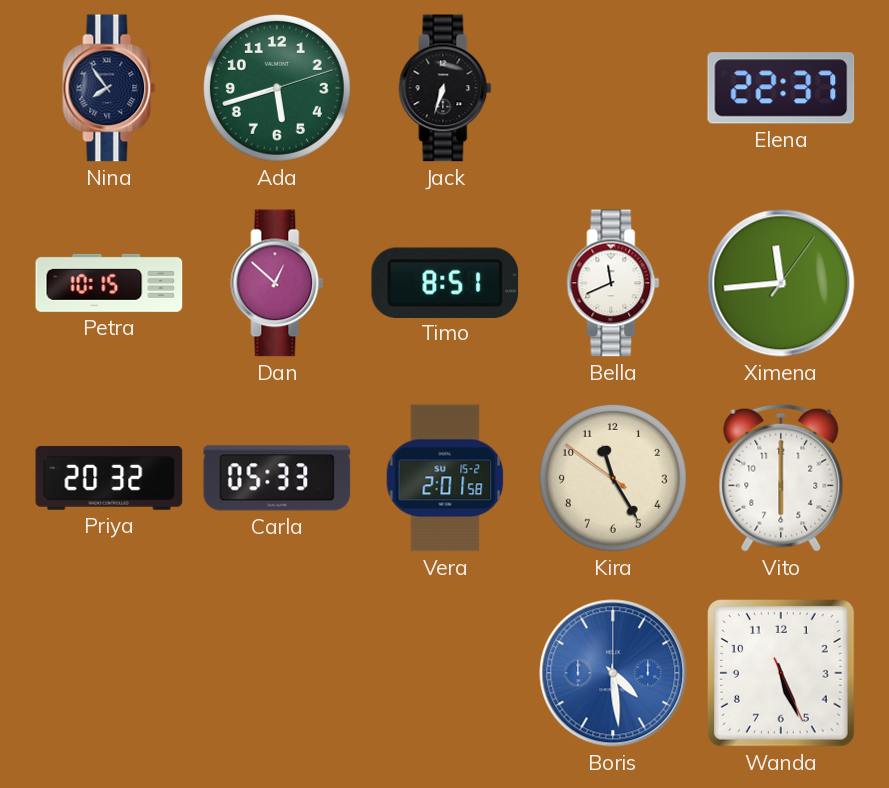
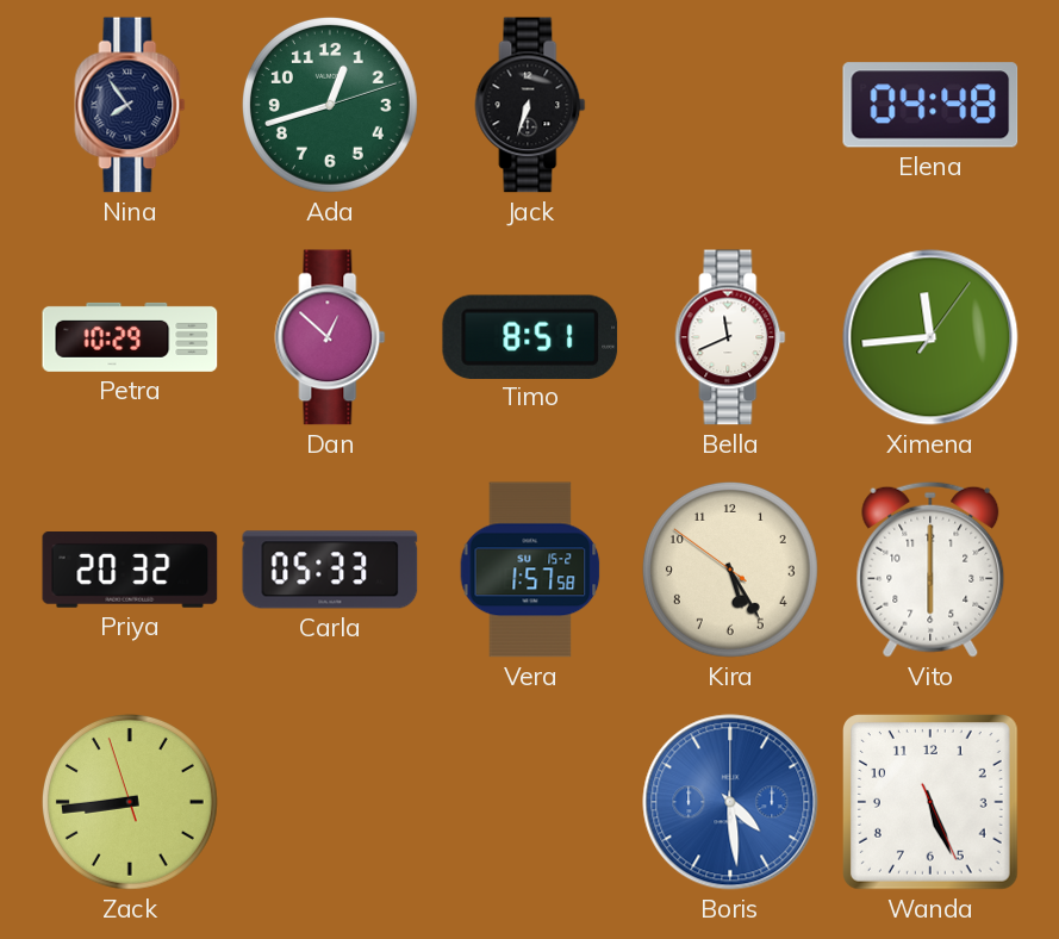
Ada: 5:42 -> 12:42
Elena: 22:37 -> 04:48
Petra: 10:15 -> 10:29
Vera: 2:01 -> 1:57
Kira: 11:24 -> 5:24
Zack: none -> 8:43
